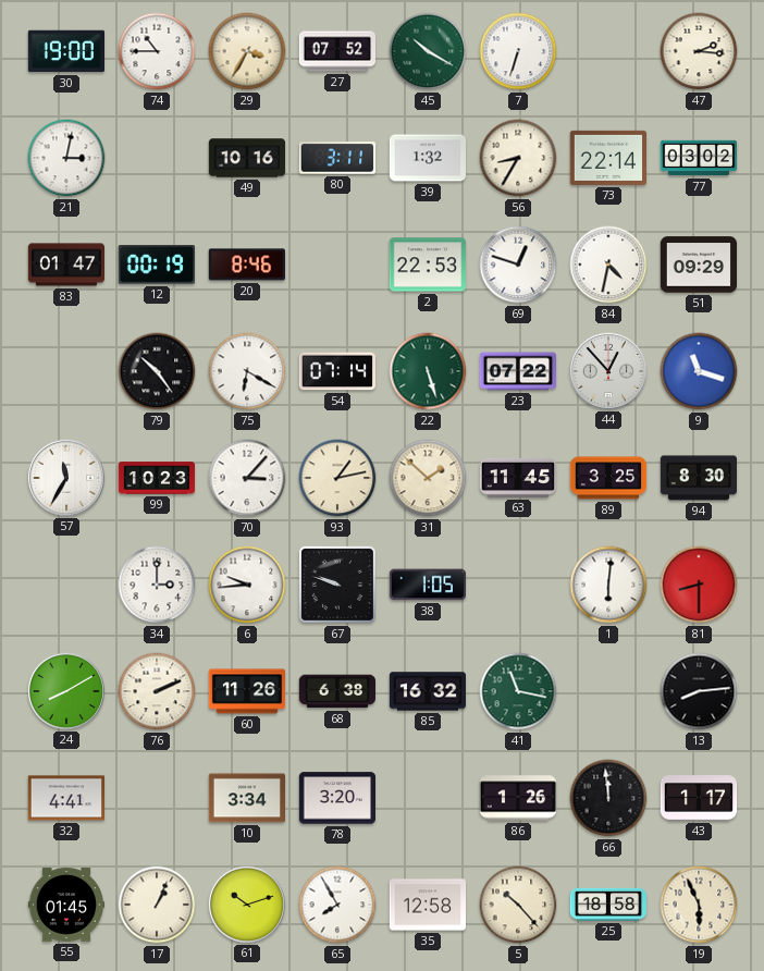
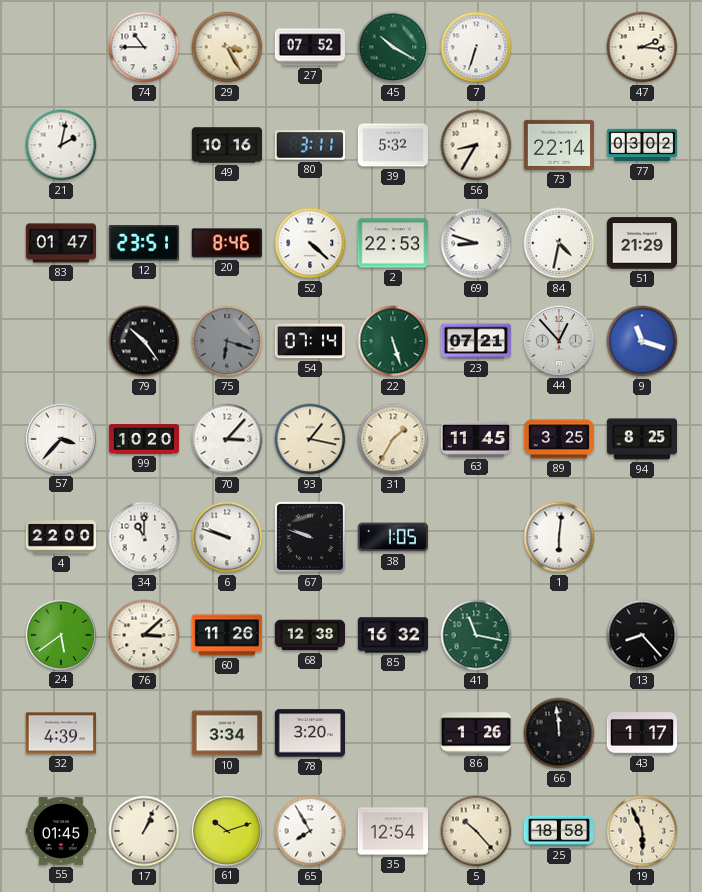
30: 19:00 -> none
29: 3:35 -> 3:25
21: 3:02 -> 2:02
39: 1:32 -> 5:32
12: 00:19 -> 23:51
52: none -> 4:22
69: 12:48 -> 8:48
51: 09:29 -> 21:29
75: 6:20 -> 6:18
75 dial: white -> grey
23: 07:22 -> 07:21
57: 11:35 -> 3:37
99: 10:23 -> 10:20
93: 1:13 -> 1:17
31: 1:52 -> 1:35
94: 8:30 -> 8:25
4: none -> 22:00
34: 3:00 -> 11:00
6: 9:44 -> 9:48
81: 8:30 -> none
24: 8:10 -> 5:39
76: 2:11 -> 3:08
68: 6:38 -> 12:38
13: 8:14 -> 8:23
32: 4:41 -> 4:39
35: 12:58 -> 12:54
